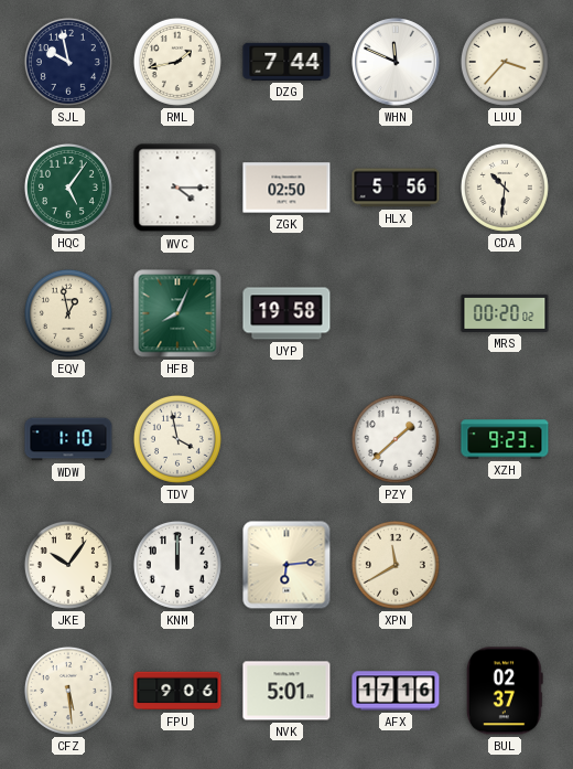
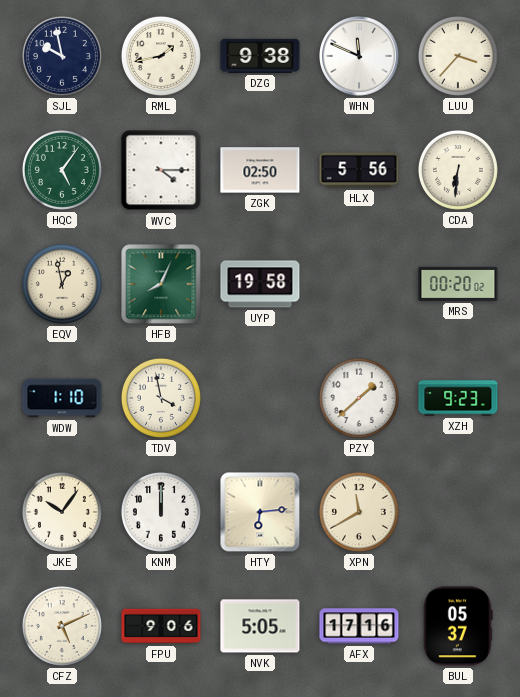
DZG: 7:44 -> 9:38
CDA: 10:31 -> 6:31
CFZ: 5:29 -> 5:11
NVK: 5:01 -> 5:05
BUL: 02:37 -> 05:37
